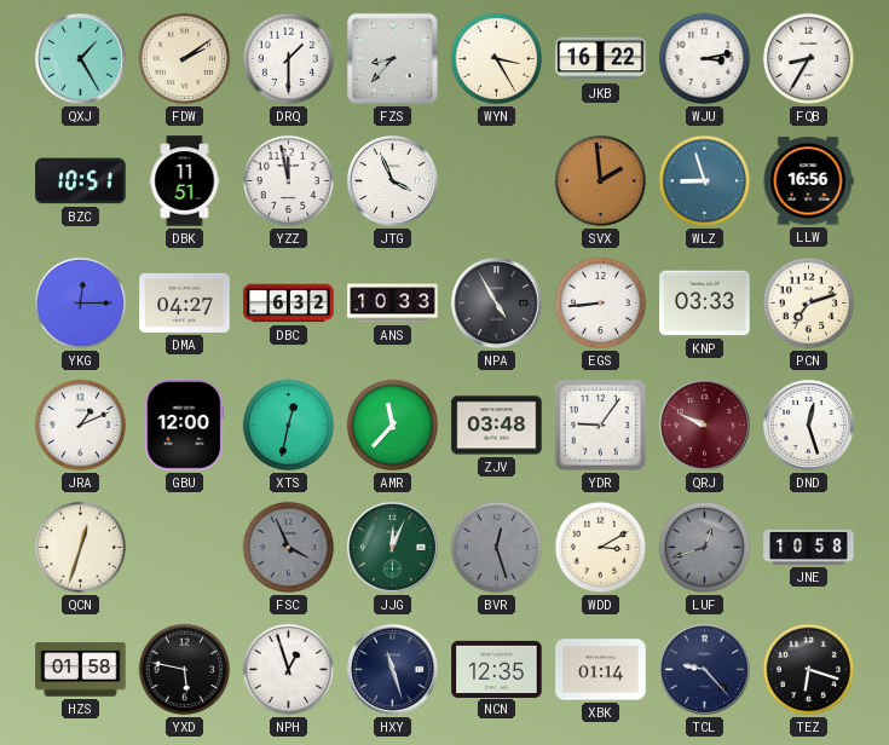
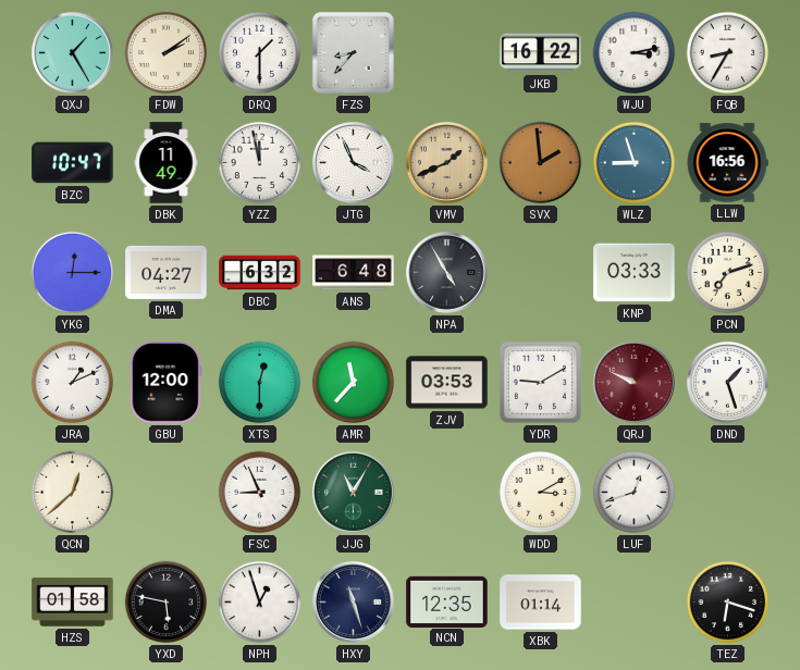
WYN: 3:25 -> none
BZC: 10:51 -> 10:47
DBK: 11:51 -> 11:49
VMV: none -> 1:41
ANS: 10:33 -> 6:48
EGS: 8:44 -> none
XTS: 12:32 -> 12:30
ZJV: 03:48 -> 03:53
YDR: 9:06 -> 9:10
DND: 12:27 -> 1:27
QCN: 12:33 -> 12:38
FSC: 3:56 -> 8:56
FSC dial: grey -> white
JJG: 12:04 -> 11:05
BVR: 12:27 -> none
LUF dial: grey -> white
JNE: 10:58 -> none
TCL: 9:23 -> none
